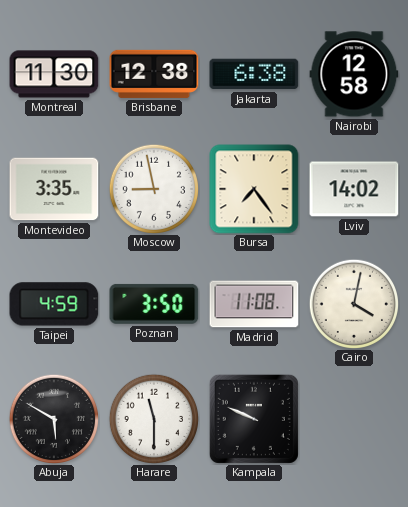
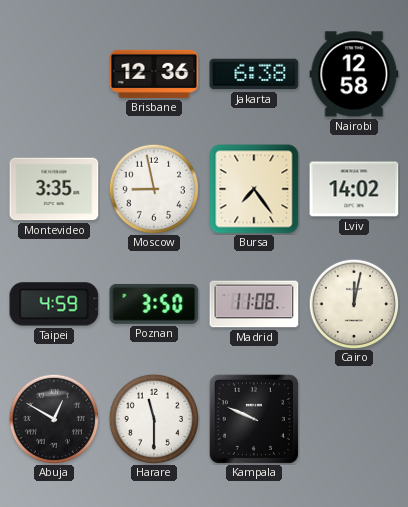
Montreal: 11:30 -> none
Brisbane: 12:38 -> 12:36
Cairo: 4:02 -> 12:02
Abuja: 5:50 -> 12:50
